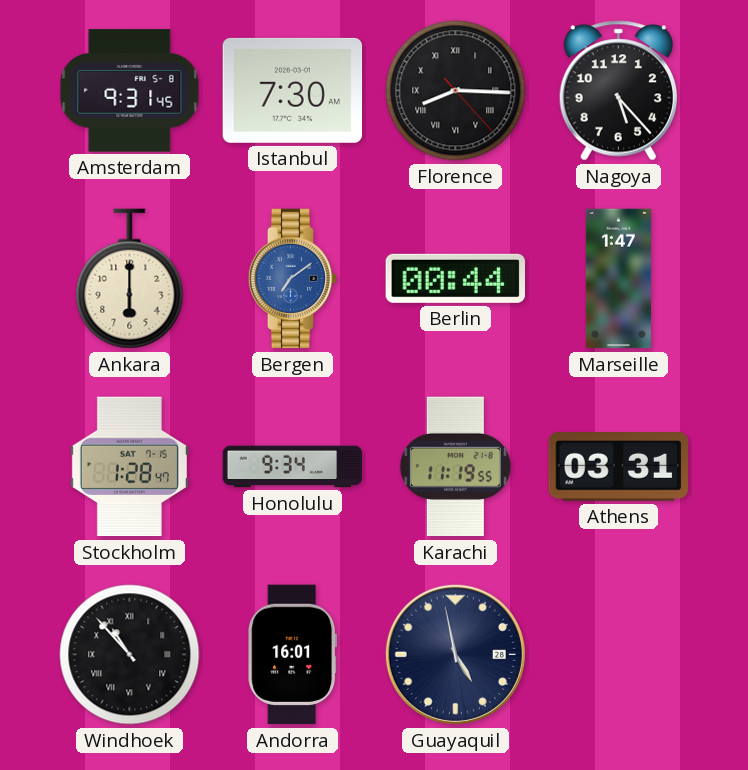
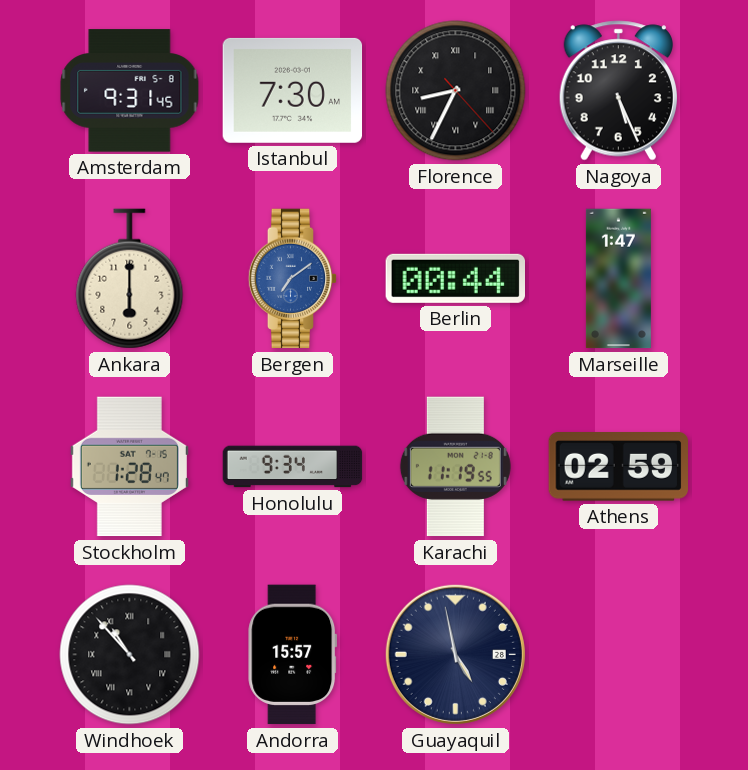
Florence: 8:15 -> 8:34
Nagoya: 5:23 -> 5:26
Athens: 03:31 -> 02:59
Andorra: 16:01 -> 15:57
